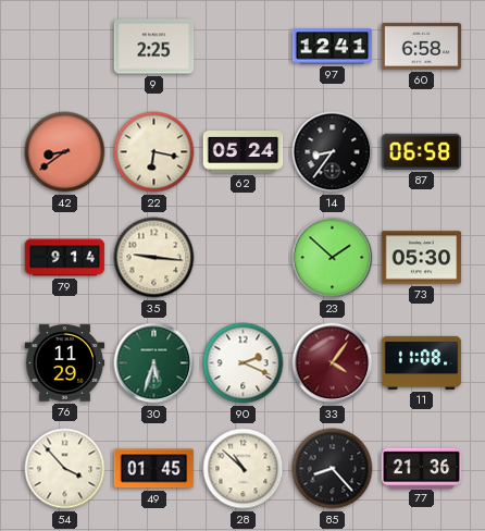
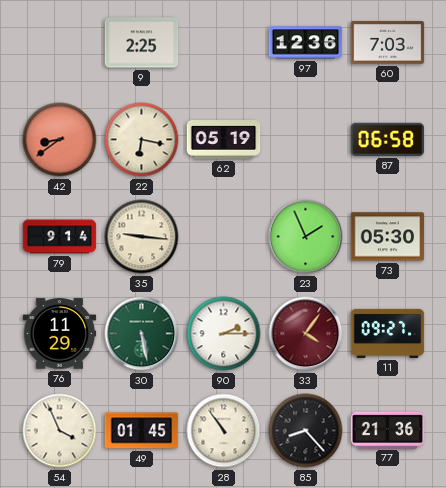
97: 12:41 -> 12:36
60: 6:58 -> 7:03
62: 05:24 -> 05:19
14: 8:36 -> none
23: 1:52 -> 1:56
30: 5:33 -> 5:28
90: 2:19 -> 2:15
11: 11:08 -> 09:27
54: 3:53 -> 3:56
28: 10:52 -> 10:54
